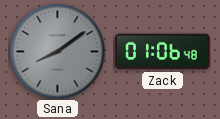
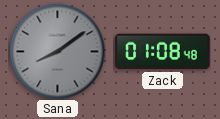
Zack: 01:06 -> 01:08
